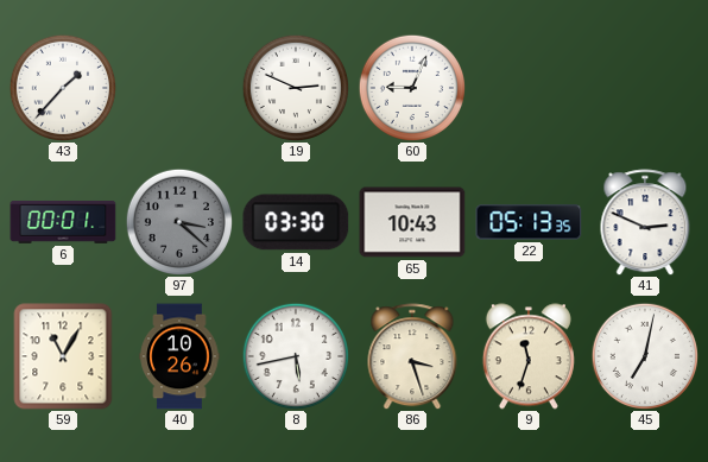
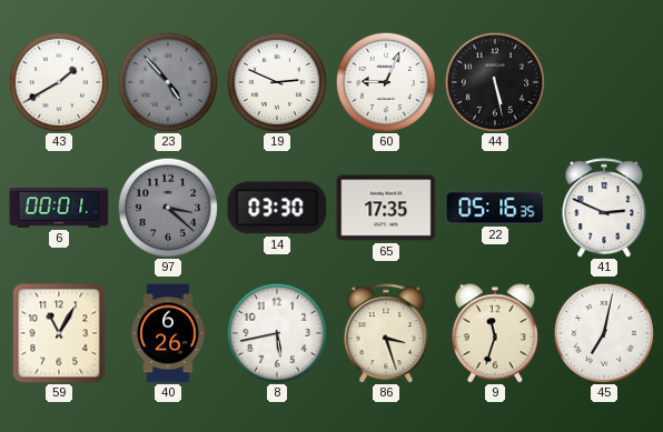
43: 1:37 -> 1:40
23: none -> 4:53
44: none -> 5:28
65: 10:43 -> 17:35
22: 05:13 -> 05:16
40: 10:26 -> 6:26
